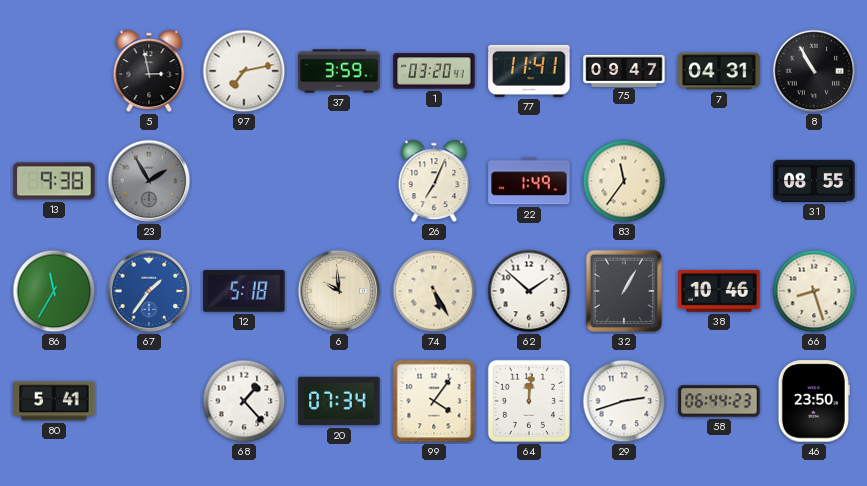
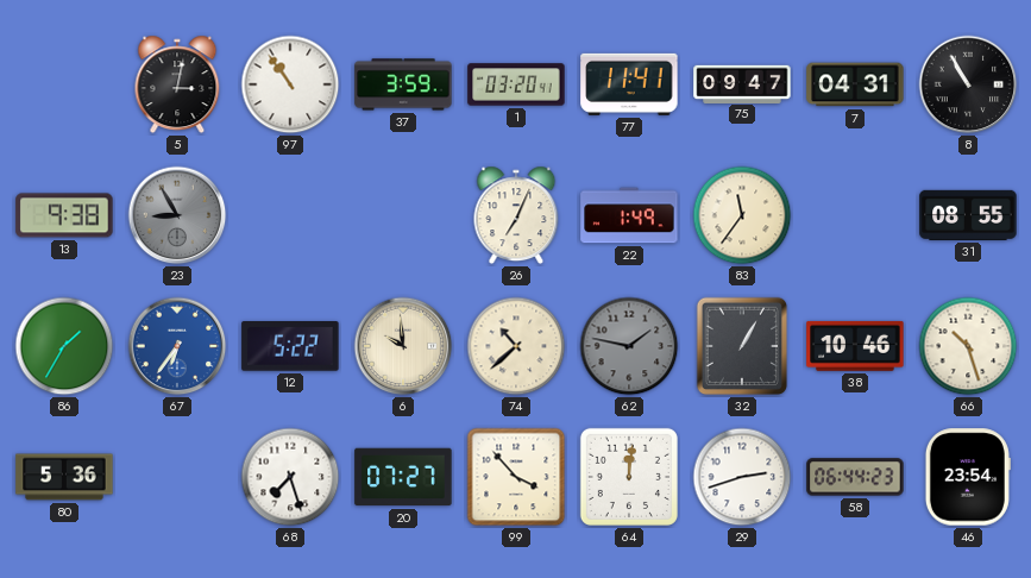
5: 2:58 -> 3:02
97: 7:13 -> 10:54
23: 1:55 -> 8:55
86: 11:35 -> 1:35
67: 1:36 -> 6:36
12: 5:18 -> 5:22
74: 5:25 -> 10:38
62: 1:52 -> 1:47
62 dial: white -> grey
66: 8:27 -> 10:27
80: 5:41 -> 5:36
68: 1:23 -> 7:27
20: 07:34 -> 07:27
99: 4:06 -> 3:53
46: 23:50 -> 23:54
